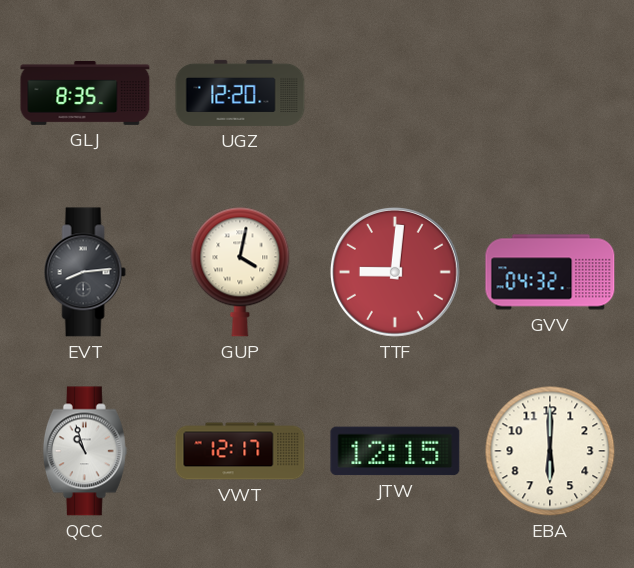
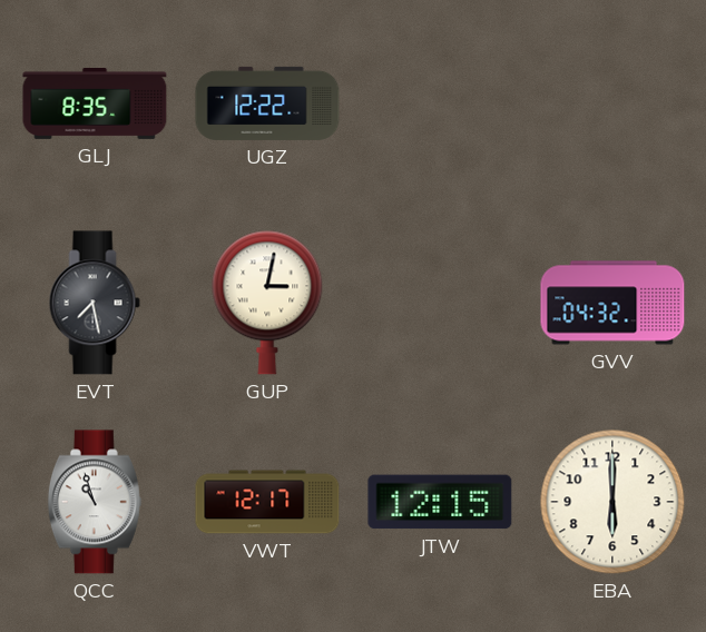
UGZ: 12:20 -> 12:22
EVT: 8:14 -> 7:28
GUP: 4:02 -> 3:02
TTF: 9:01 -> none
